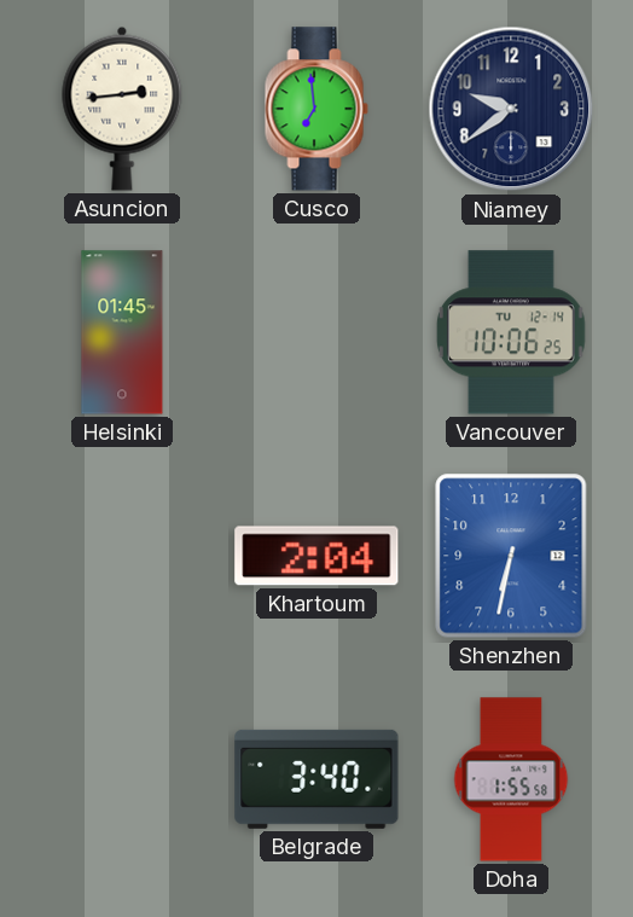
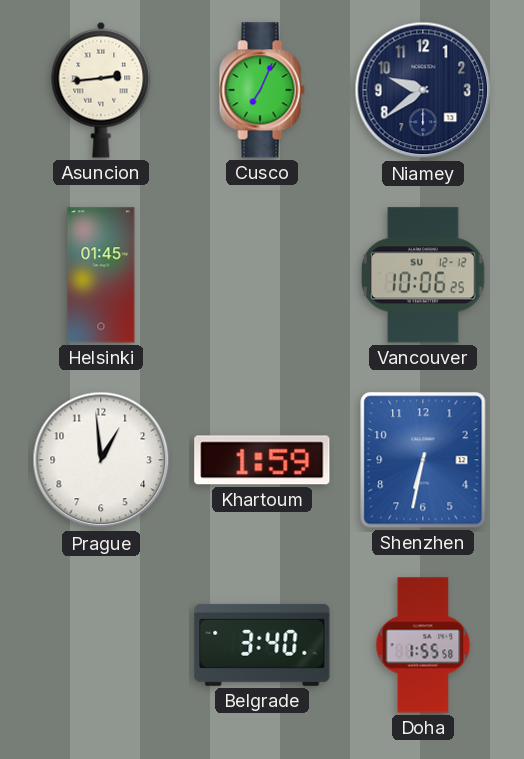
Cusco: 6:59 -> 7:04
Vancouver date: TU 12-14 -> SU 12-12
Prague: none -> 12:59
Khartoum: 2:04 -> 1:59
